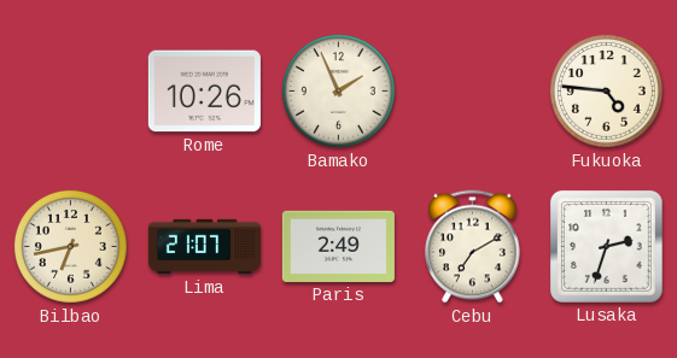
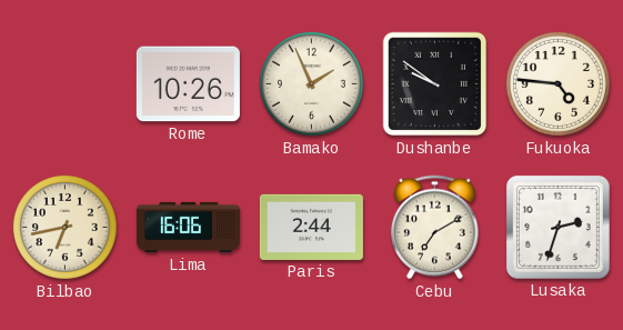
Dushanbe: none -> 9:51
Lima: 21:07 -> 16:06
Paris: 2:49 -> 2:44
